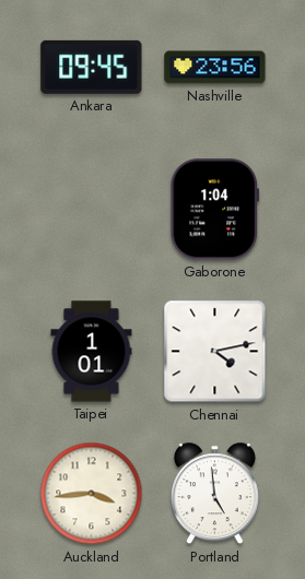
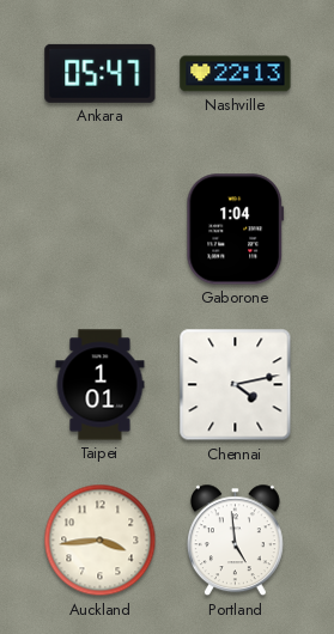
Ankara: 09:45 -> 05:47
Nashville: 23:56 -> 22:13
